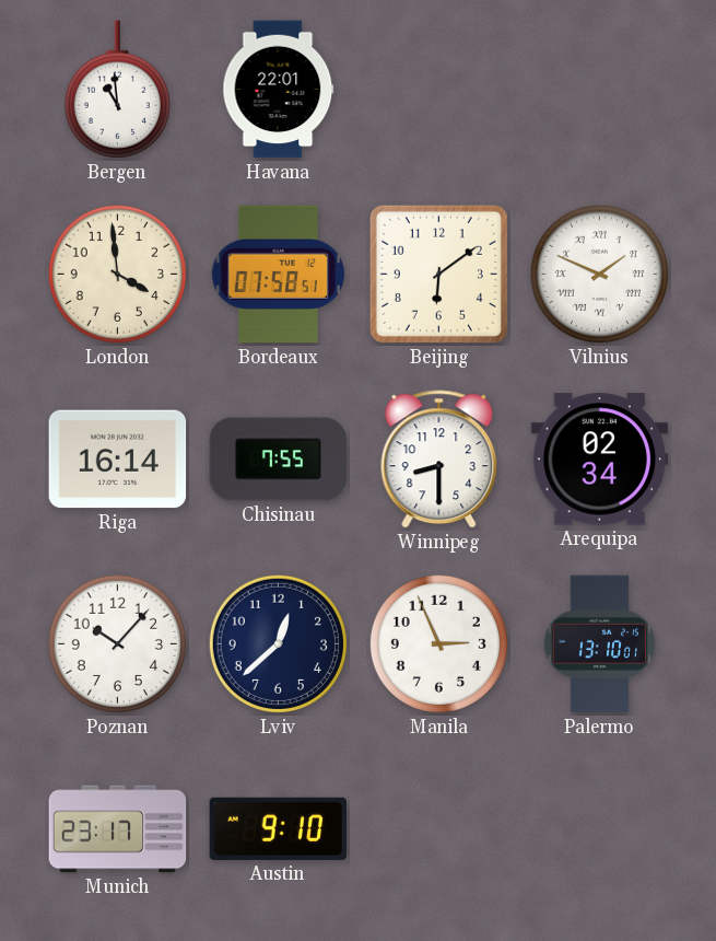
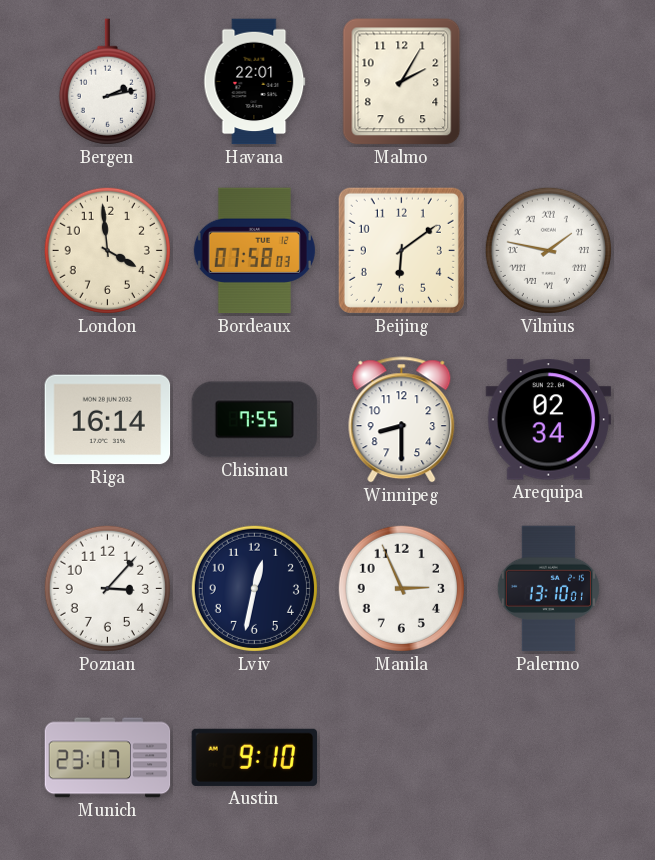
Bergen: 10:59 -> 2:13
Malmo: none -> 2:05
Bordeaux: 07:58:51 -> 07:58:03
Vilnius: 1:49 -> 1:47
Poznan: 10:07 -> 3:07
Lviv: 12:38 -> 12:32
